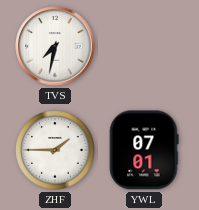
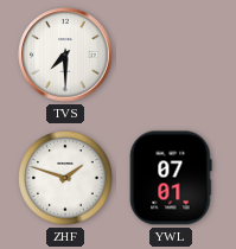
TVS: 7:32 -> 7:30
ZHF: 1:45 -> 1:48
